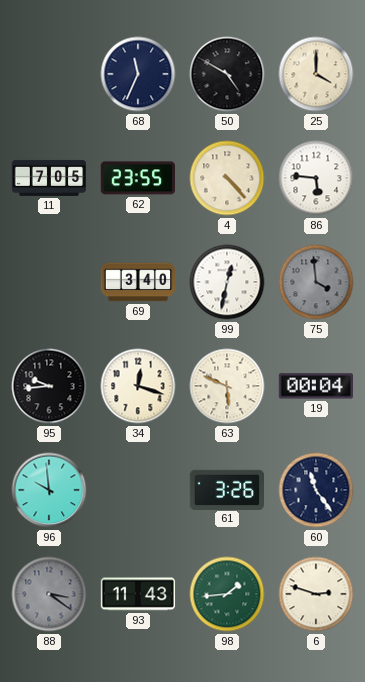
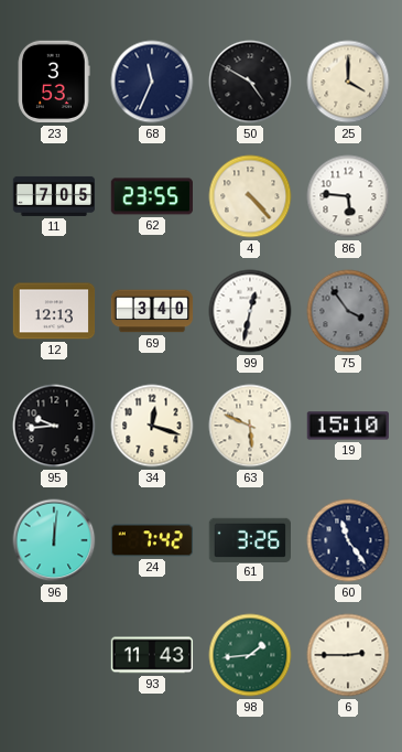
23: none -> 3:53
12: none -> 12:13
75: 3:59 -> 3:54
19: 00:04 -> 15:10
96: 9:59 -> 12:01
24: none -> 7:42
88: 3:21 -> none
6: 2:48 -> 2:45
